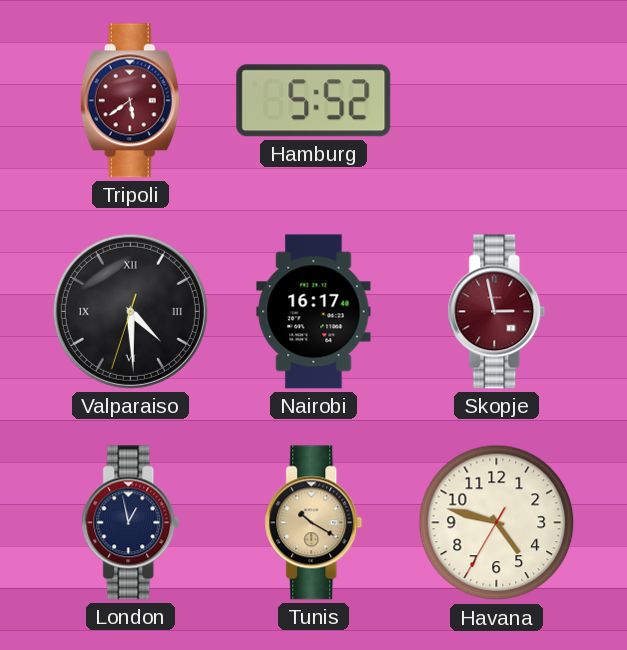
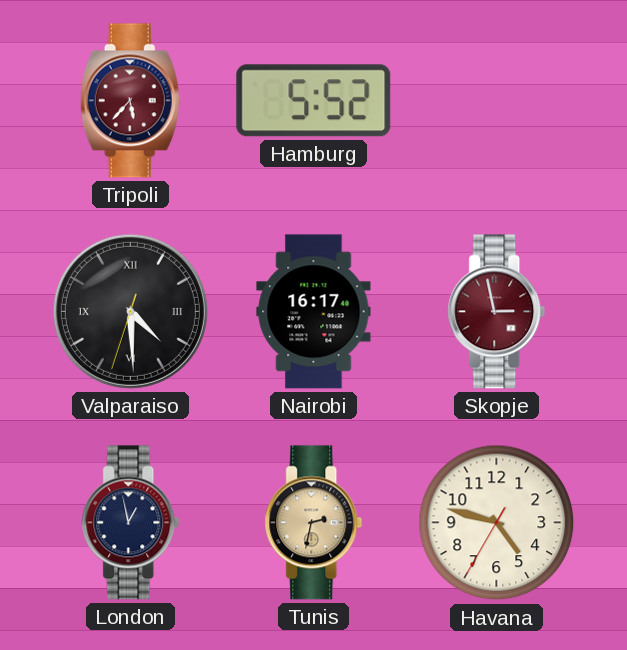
Tripoli: 5:39 -> 5:37
Tunis: 10:20 -> 2:32
